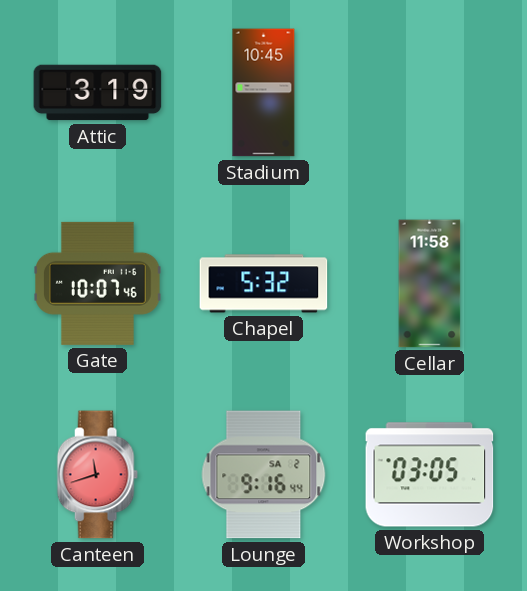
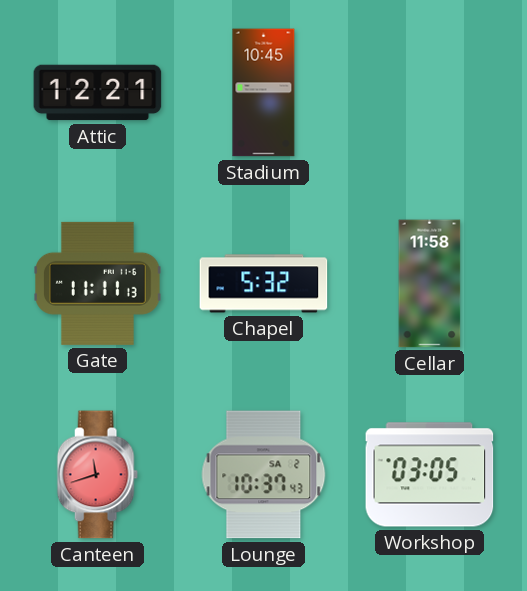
Attic: 3:19 -> 12:21
Gate: 10:07 -> 11:11
Lounge: 9:16 -> 10:37
